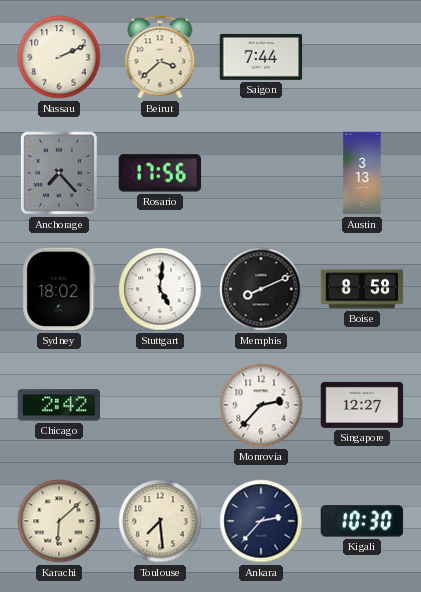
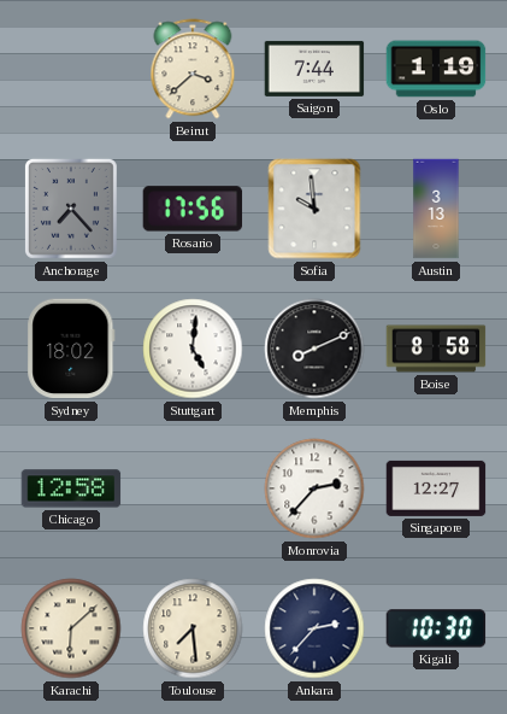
Nassau: 2:11 -> none
Oslo: none -> 1:19
Sofia: none -> 9:59
Chicago: 2:42 -> 12:58
